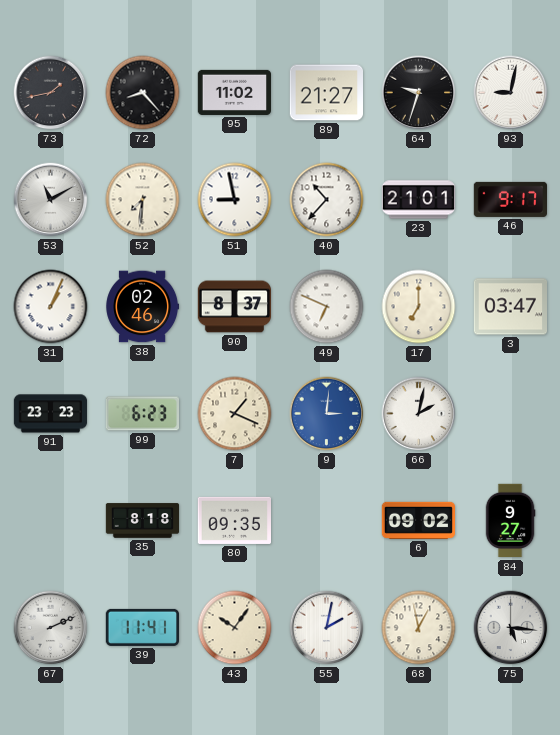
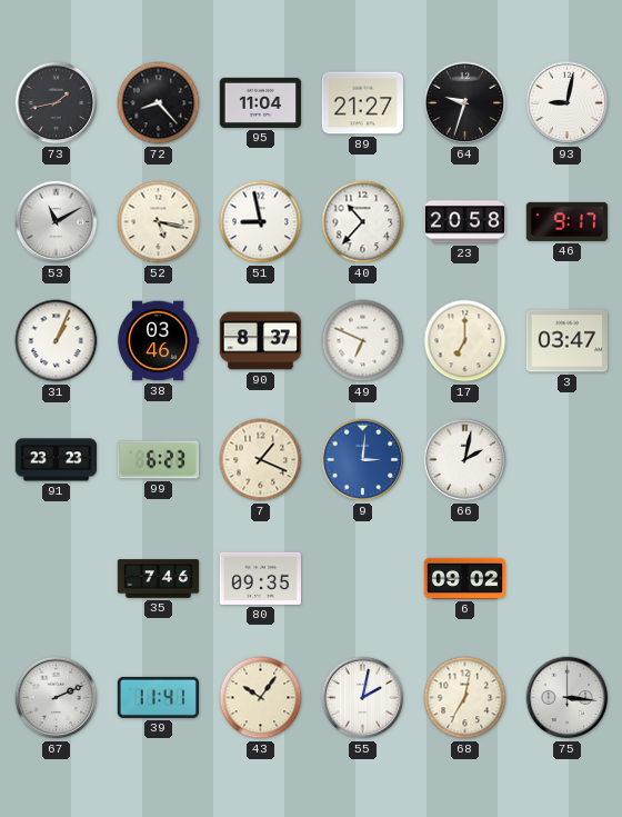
95: 11:02 -> 11:04
52: 7:31 -> 5:17
23: 21:01 -> 20:58
38: 02:46 -> 03:46
35: 8:18 -> 7:46
84: 9:27 -> none
68: 12:58 -> 7:02
75: 5:16 -> 3:16
